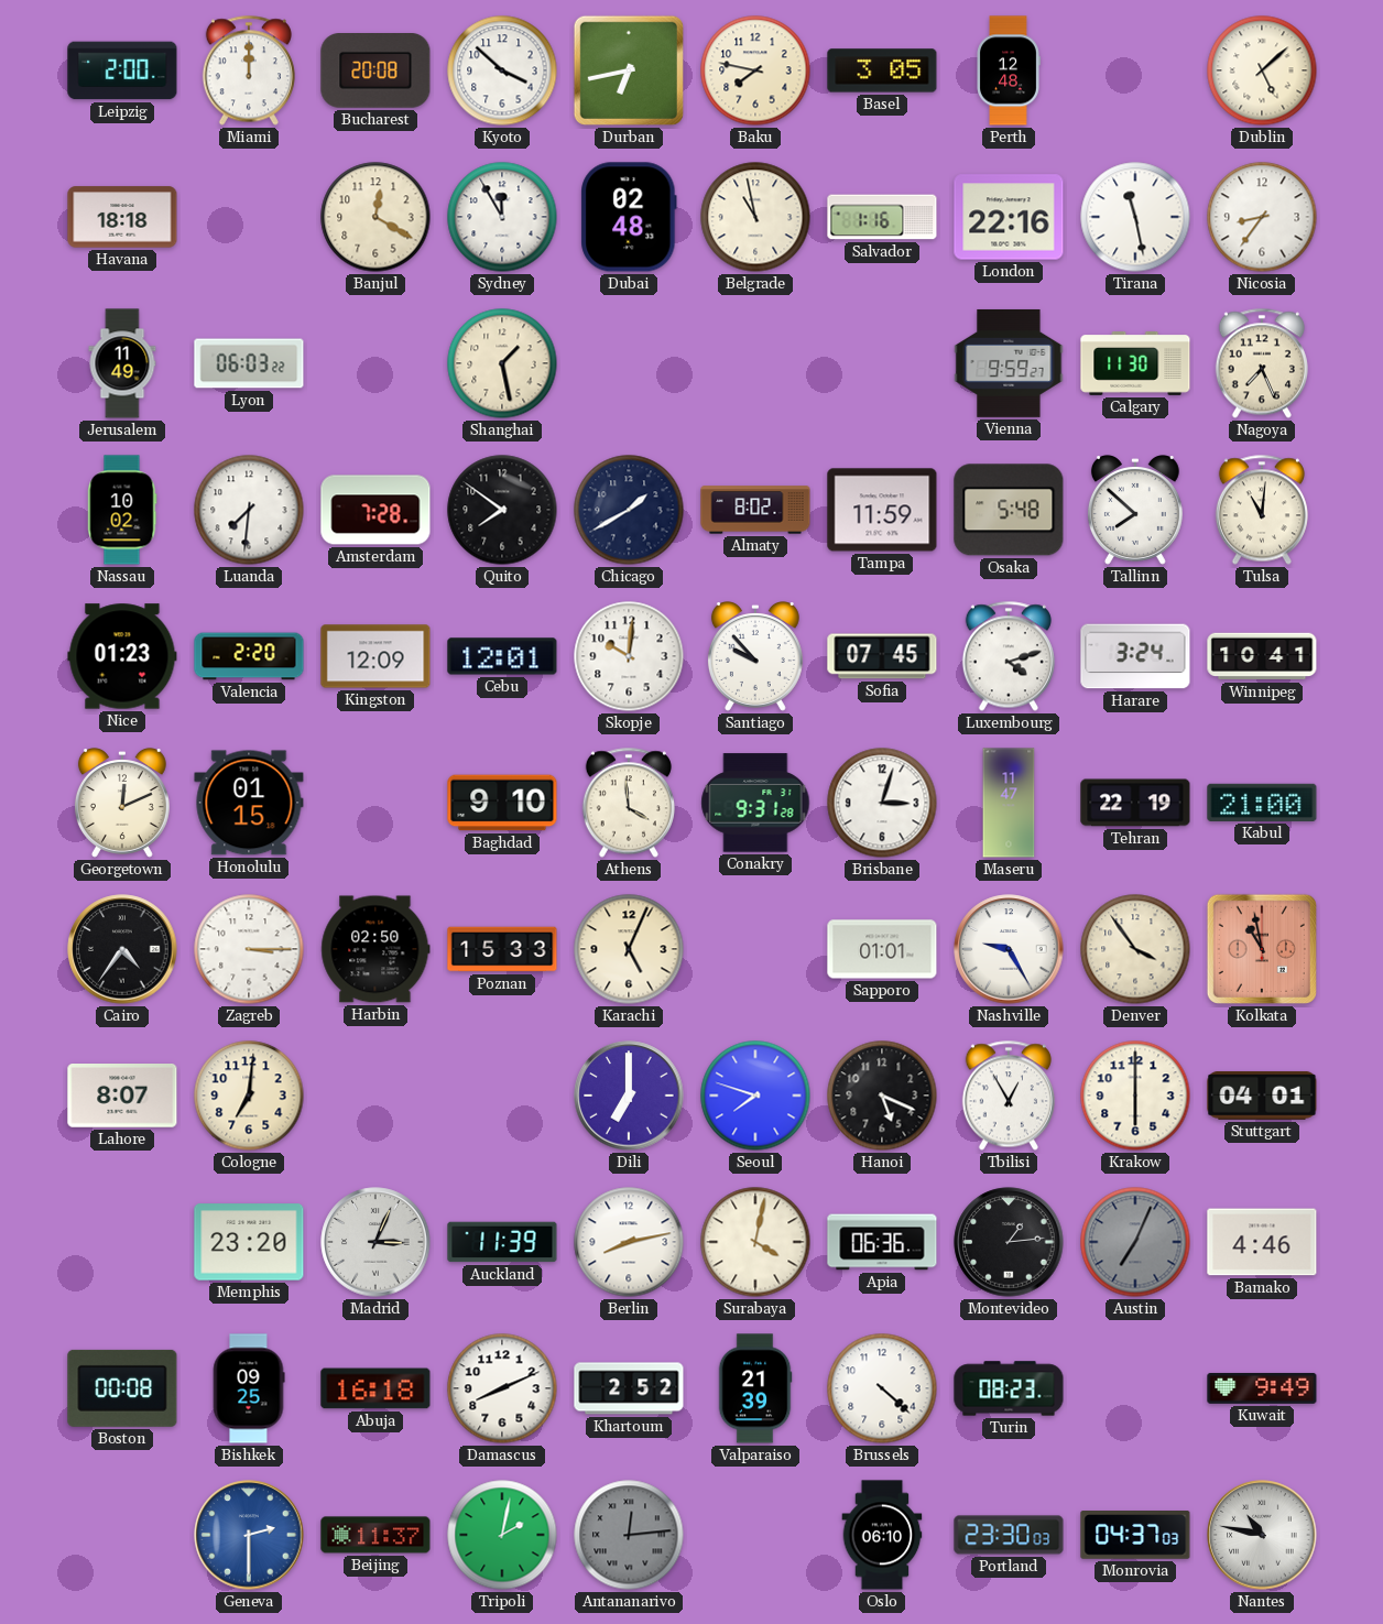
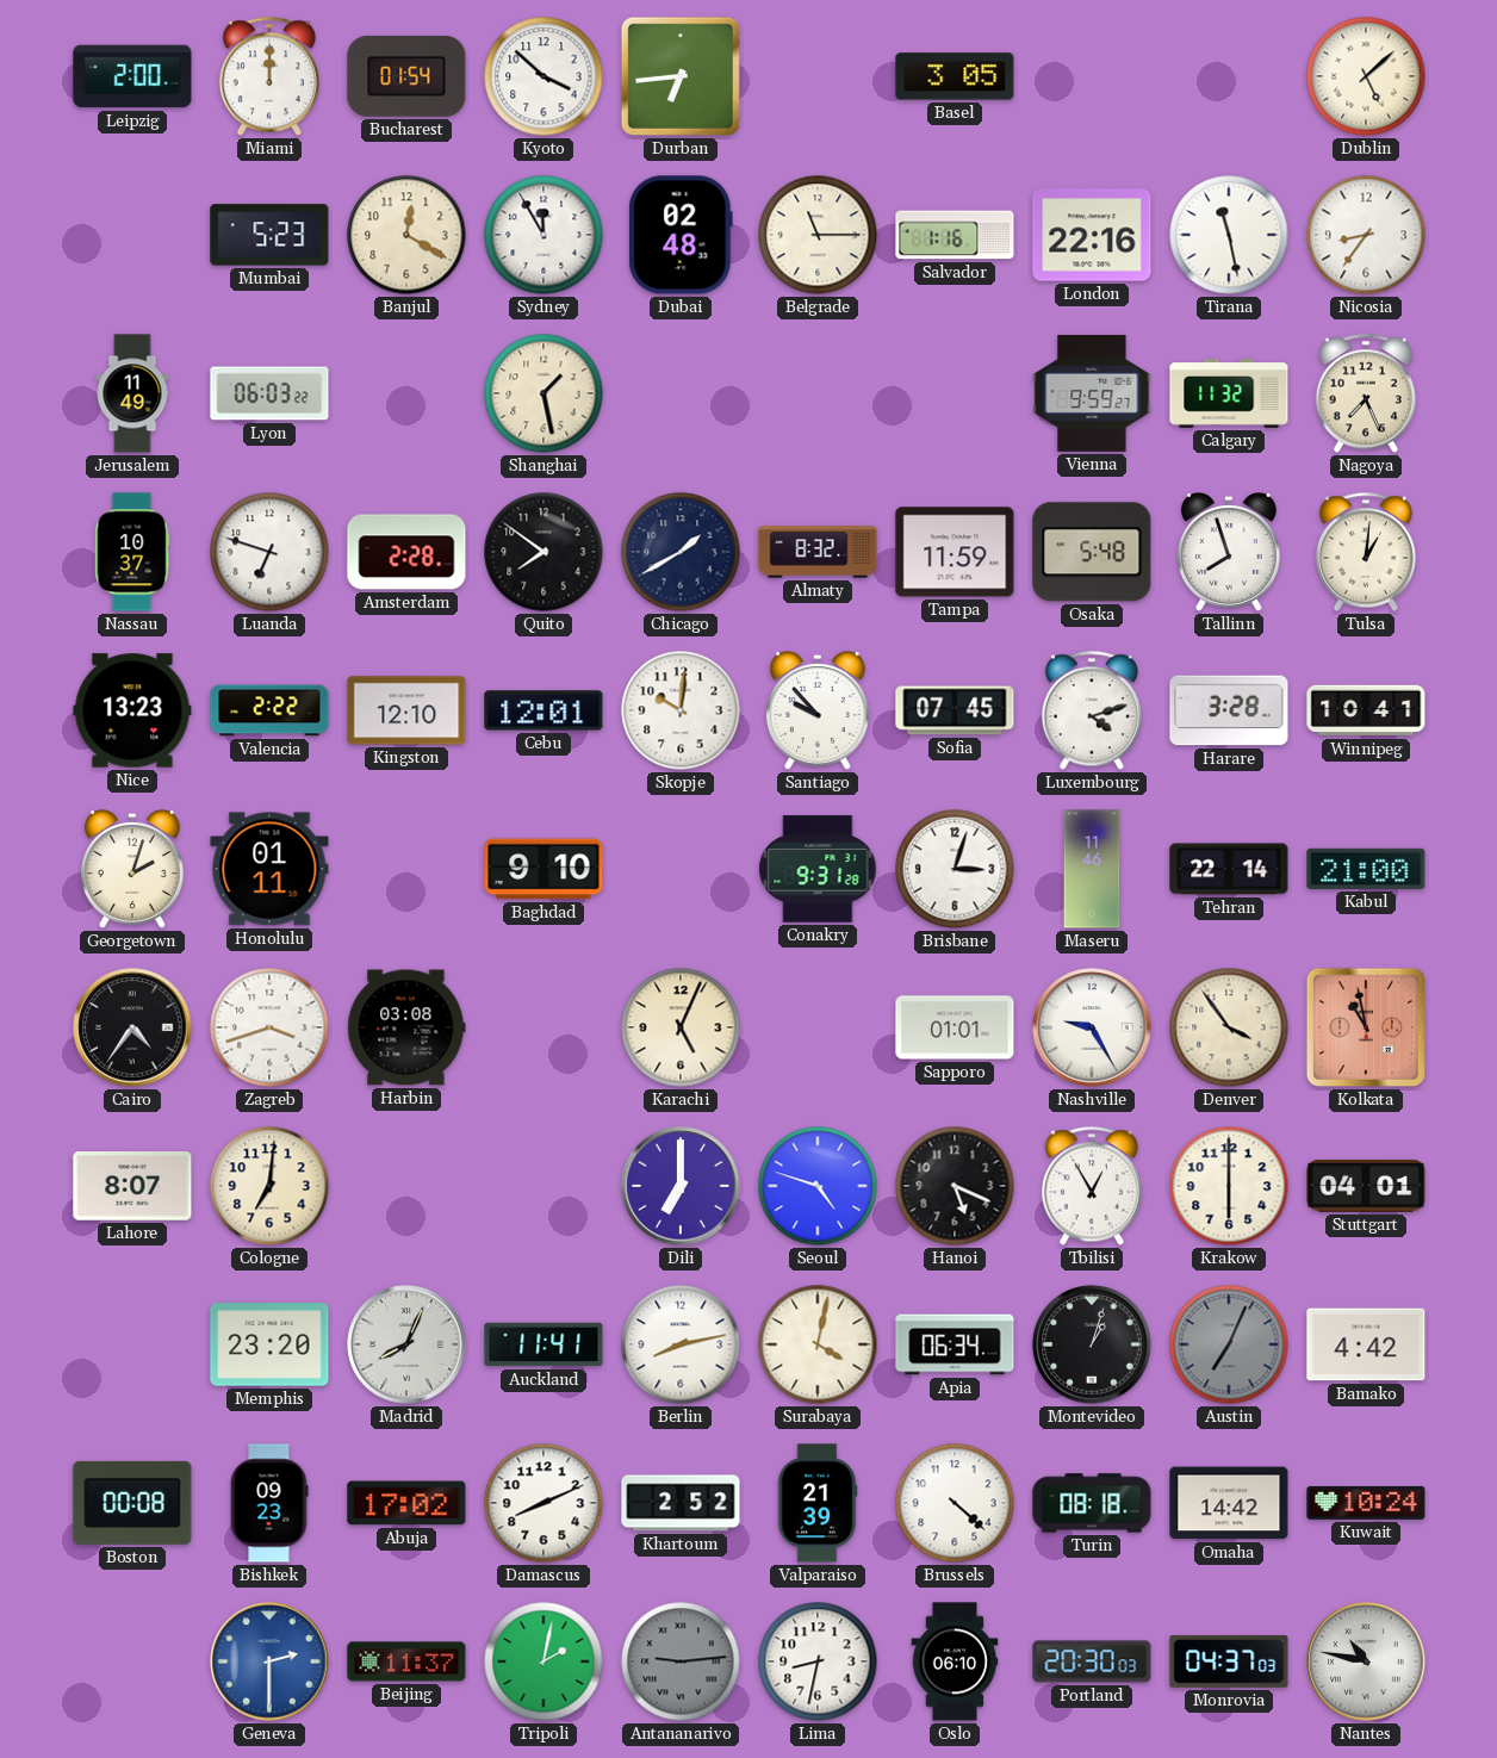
Bucharest: 20:08 -> 01:54
Durban: 6:43 -> 6:44
Baku: 7:47 -> none
Perth: 12:48 -> none
Havana: 18:18 -> none
Mumbai: none -> 5:23
Belgrade: 10:58 -> 11:15
Calgary: 11:30 -> 11:32
Nassau: 10:02 -> 10:37
Luanda: 7:31 -> 6:48
Amsterdam: 7:28 -> 2:28
Almaty: 8:02 -> 8:32
Tallinn: 7:52 -> 7:57
Tulsa: 11:01 -> 1:01
Nice: 01:23 -> 13:23
Valencia: 2:20 -> 2:22
Kingston: 12:09 -> 12:10
Harare: 3:24 -> 3:28
Georgetown: 12:11 -> 2:03
Honolulu: 01:15 -> 01:11
Athens: 3:59 -> none
Maseru: 11:47 -> 11:46
Tehran: 22:19 -> 22:14
Zagreb: 3:15 -> 3:42
Harbin: 02:50 -> 03:08
Poznan: 15:33 -> none
Seoul: 7:48 -> 4:48
Madrid: 3:04 -> 8:04
Auckland: 11:39 -> 11:41
Apia: 06:36 -> 06:34
Montevideo: 1:14 -> 1:03
Bamako: 4:46 -> 4:42
Bishkek: 09:25 -> 09:23
Abuja: 16:18 -> 17:02
Turin: 08:23 -> 08:18
Omaha: none -> 14:42
Kuwait: 9:49 -> 10:24
Antananarivo: 12:14 -> 9:14
Lima: none -> 8:32
Portland: 23:30 -> 20:30
